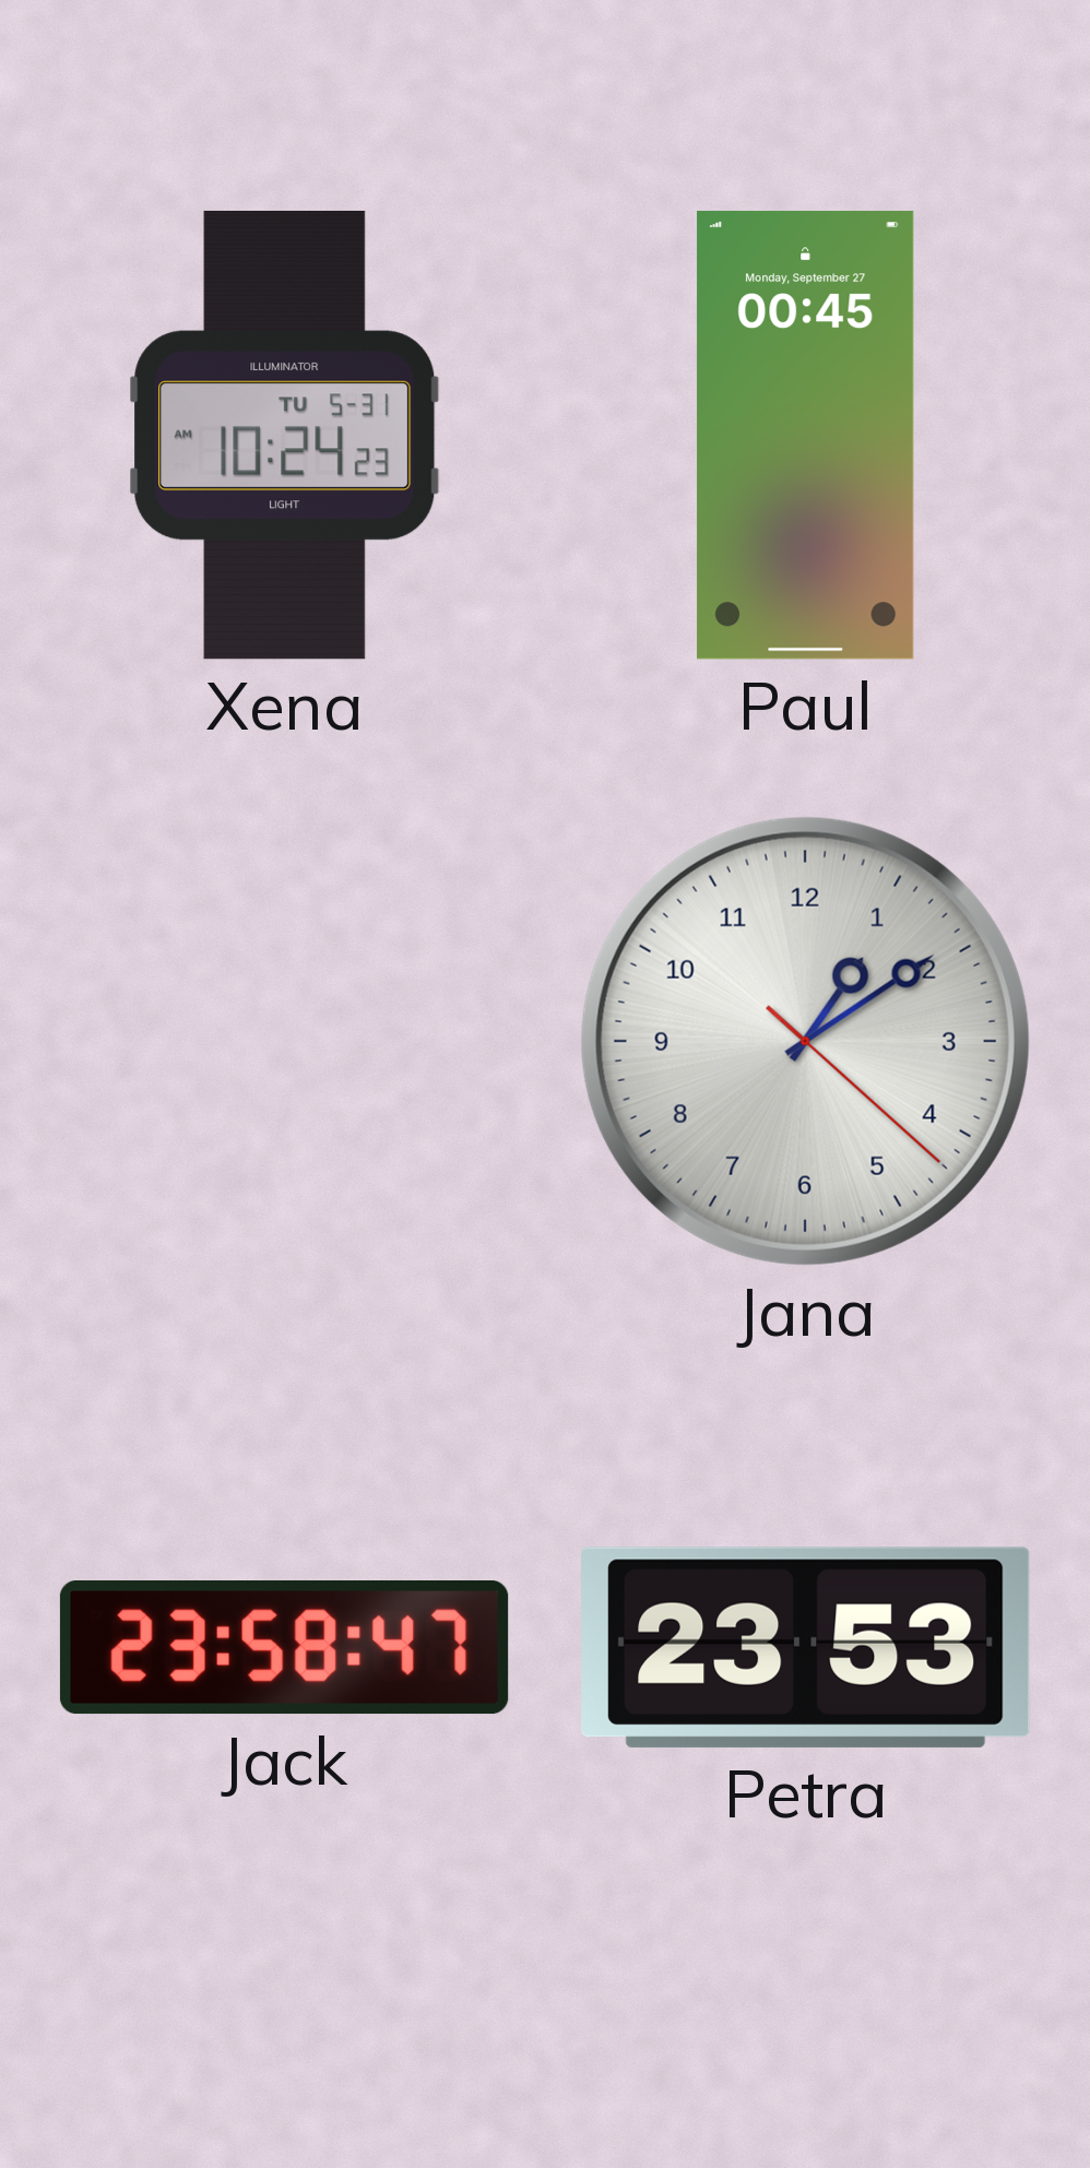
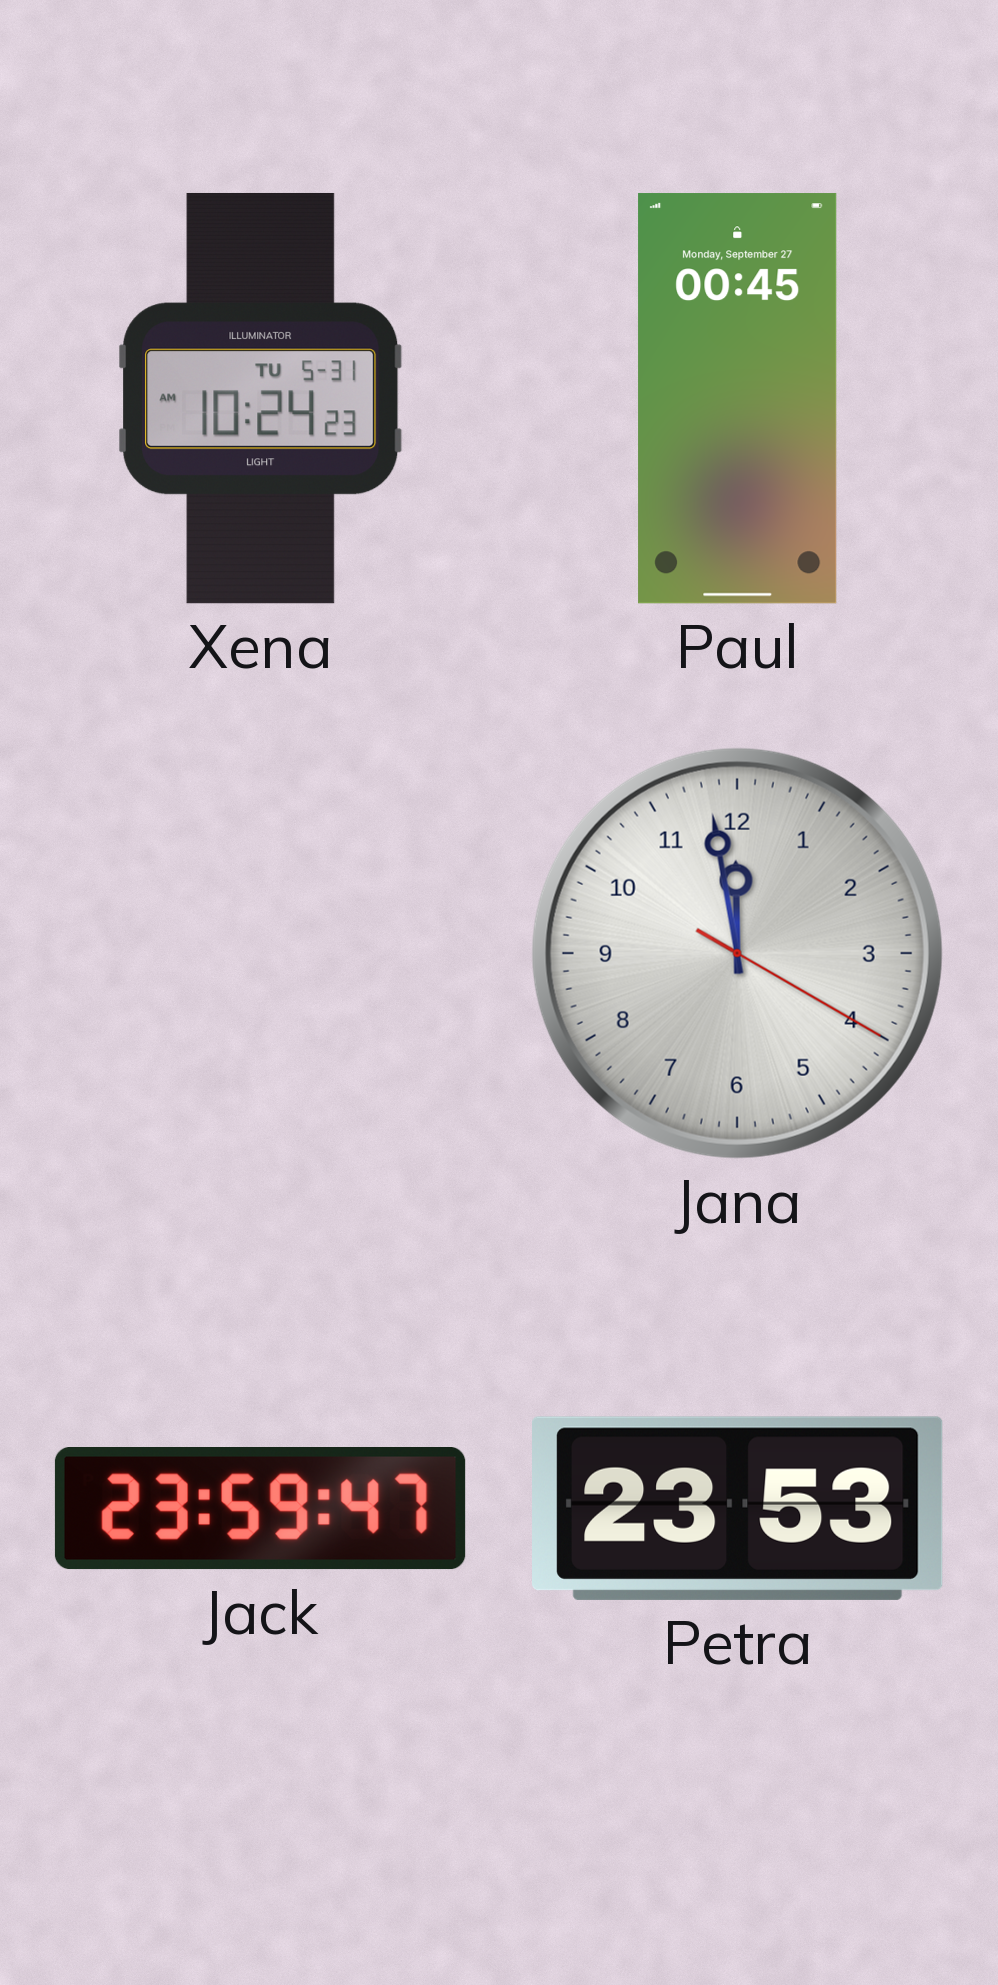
Jana: 1:09 -> 11:58
Jack: 23:58 -> 23:59
